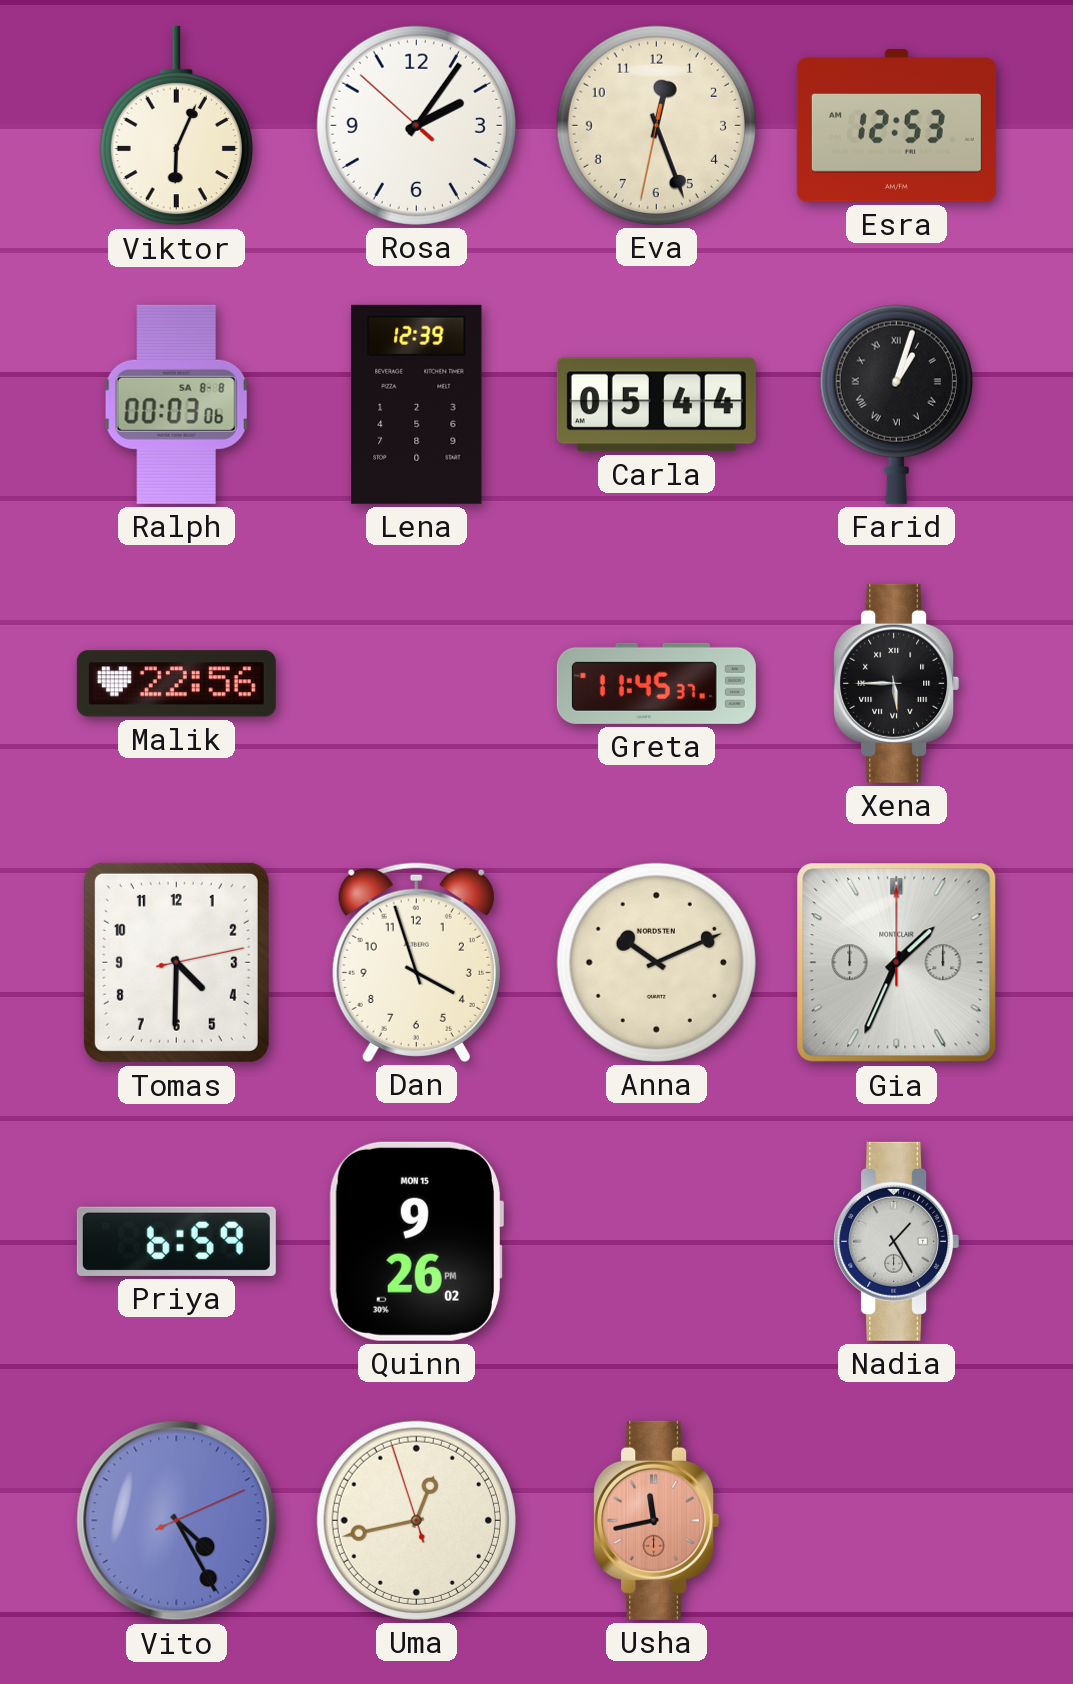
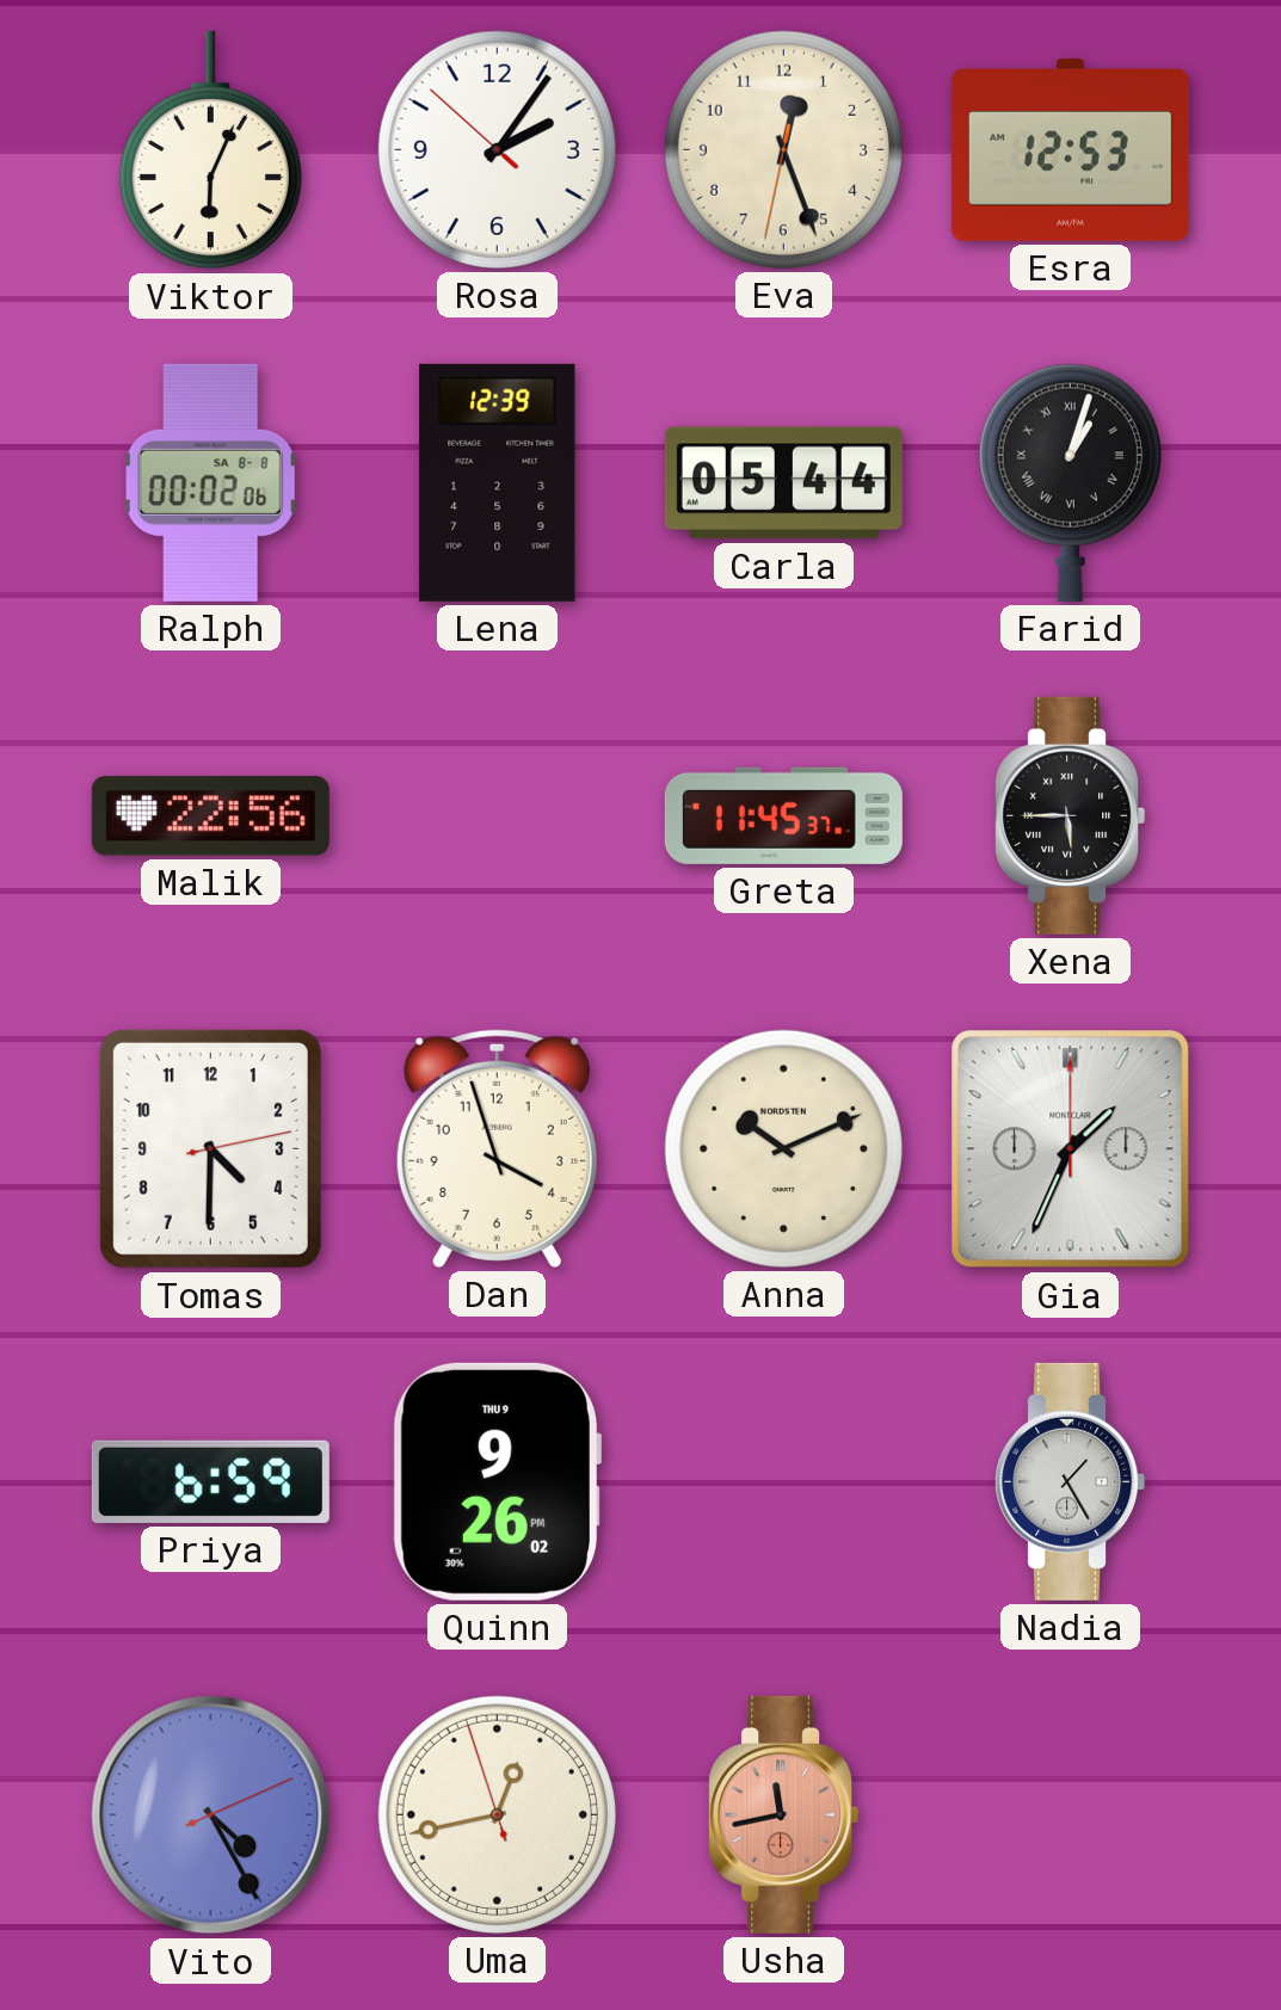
Ralph: 00:03 -> 00:02
Quinn date: MON 15 -> THU 9
